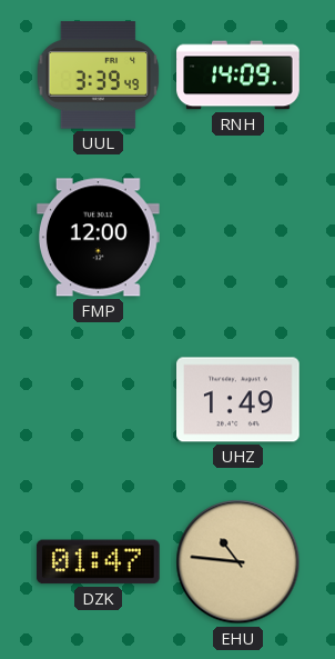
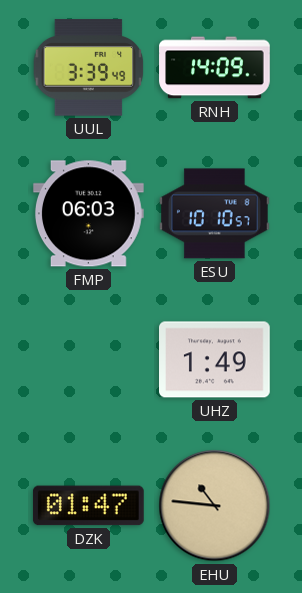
FMP: 12:00 -> 06:03
ESU: none -> 10:10
